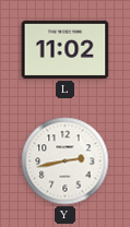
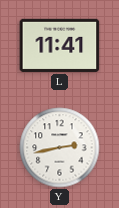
L: 11:02 -> 11:41
